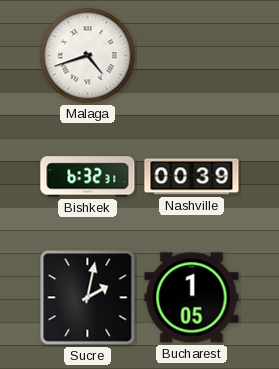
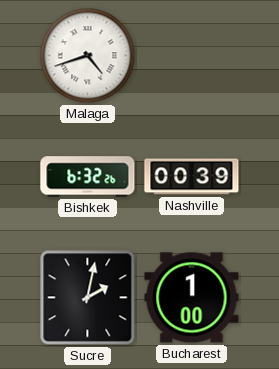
Bishkek: 6:32:31 -> 6:32:26
Bucharest: 1:05 -> 1:00
